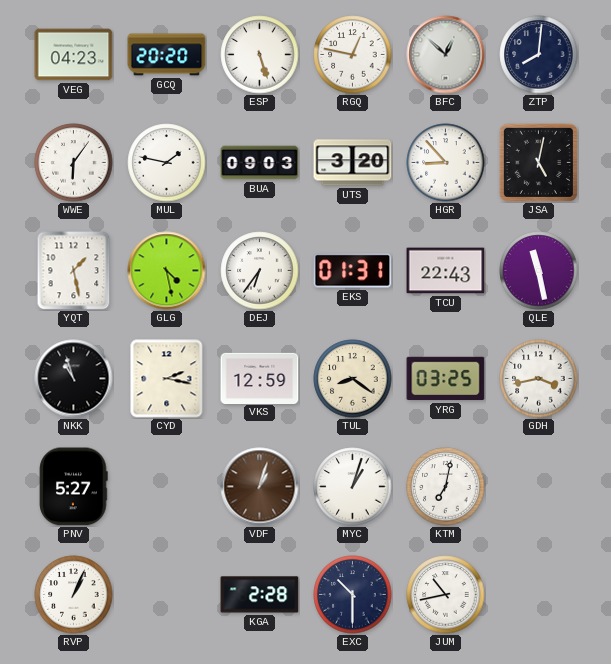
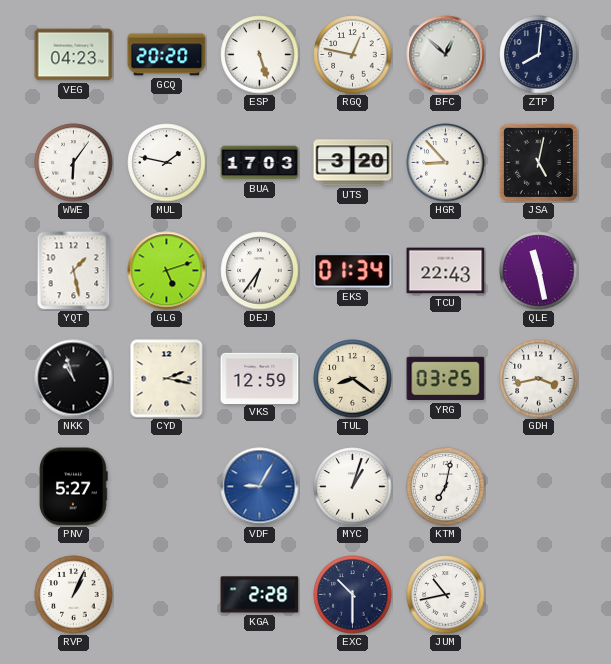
BUA: 09:03 -> 17:03
GLG: 4:28 -> 5:12
EKS: 01:31 -> 01:34
VDF: 1:03 -> 9:05
VDF dial: brown -> blue
